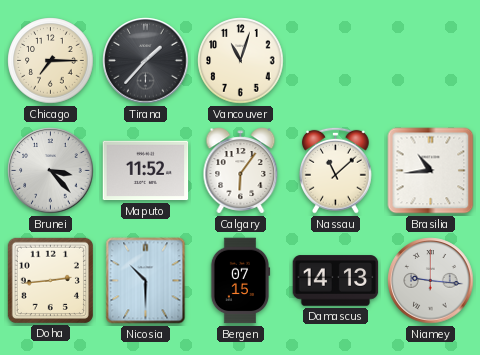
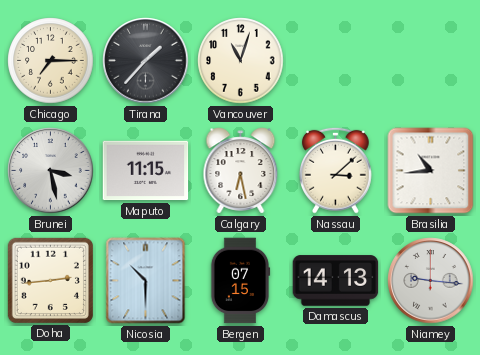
Brunei: 3:23 -> 3:28
Maputo: 11:52 -> 11:15
Calgary: 6:06 -> 6:28
Nassau: 11:08 -> 3:08
